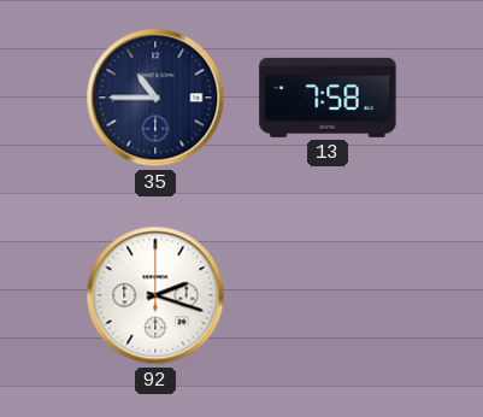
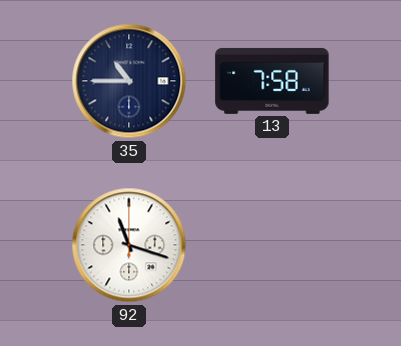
92: 2:18 -> 11:18
